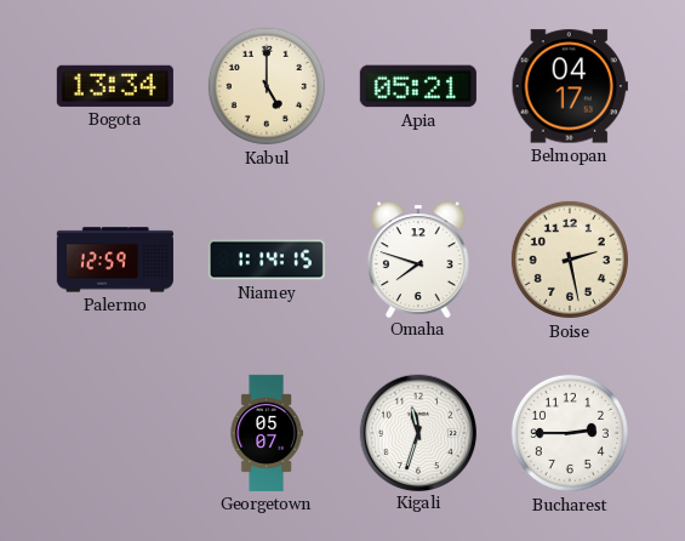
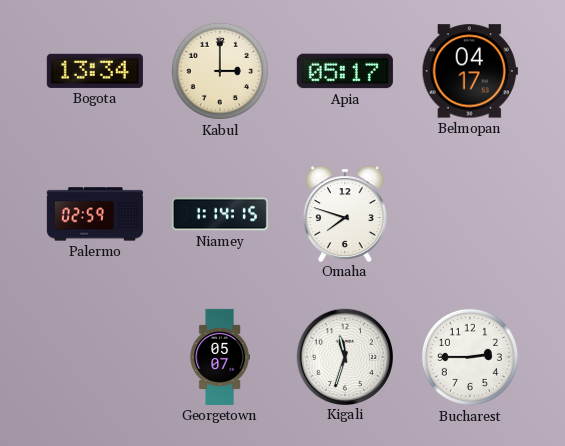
Kabul: 5:00 -> 3:00
Apia: 05:21 -> 05:17
Palermo: 12:59 -> 02:59
Boise: 2:28 -> none
